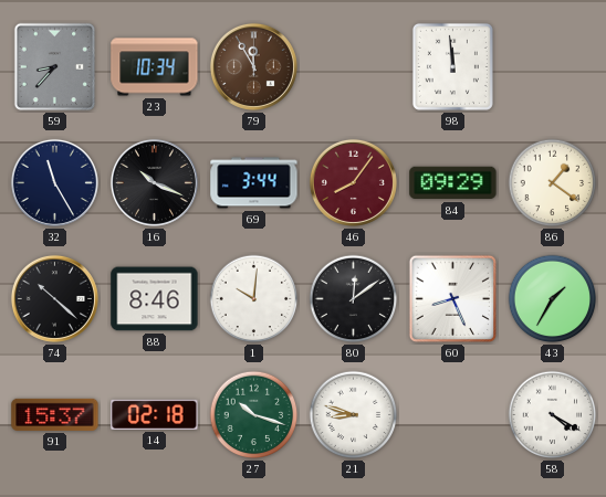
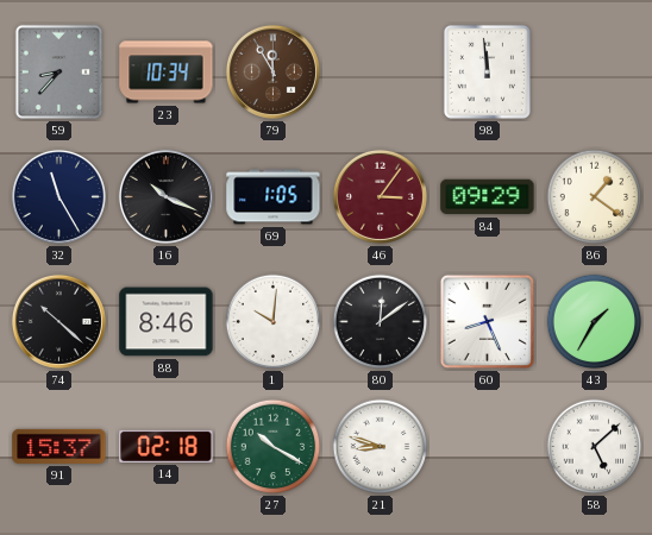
69: 3:44 -> 1:05
46: 8:06 -> 3:06
27: 10:18 -> 10:20
58: 4:20 -> 5:08
